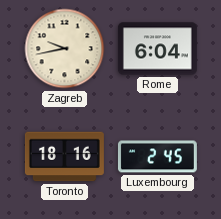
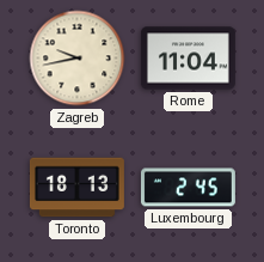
Rome: 6:04 -> 11:04
Toronto: 18:16 -> 18:13
